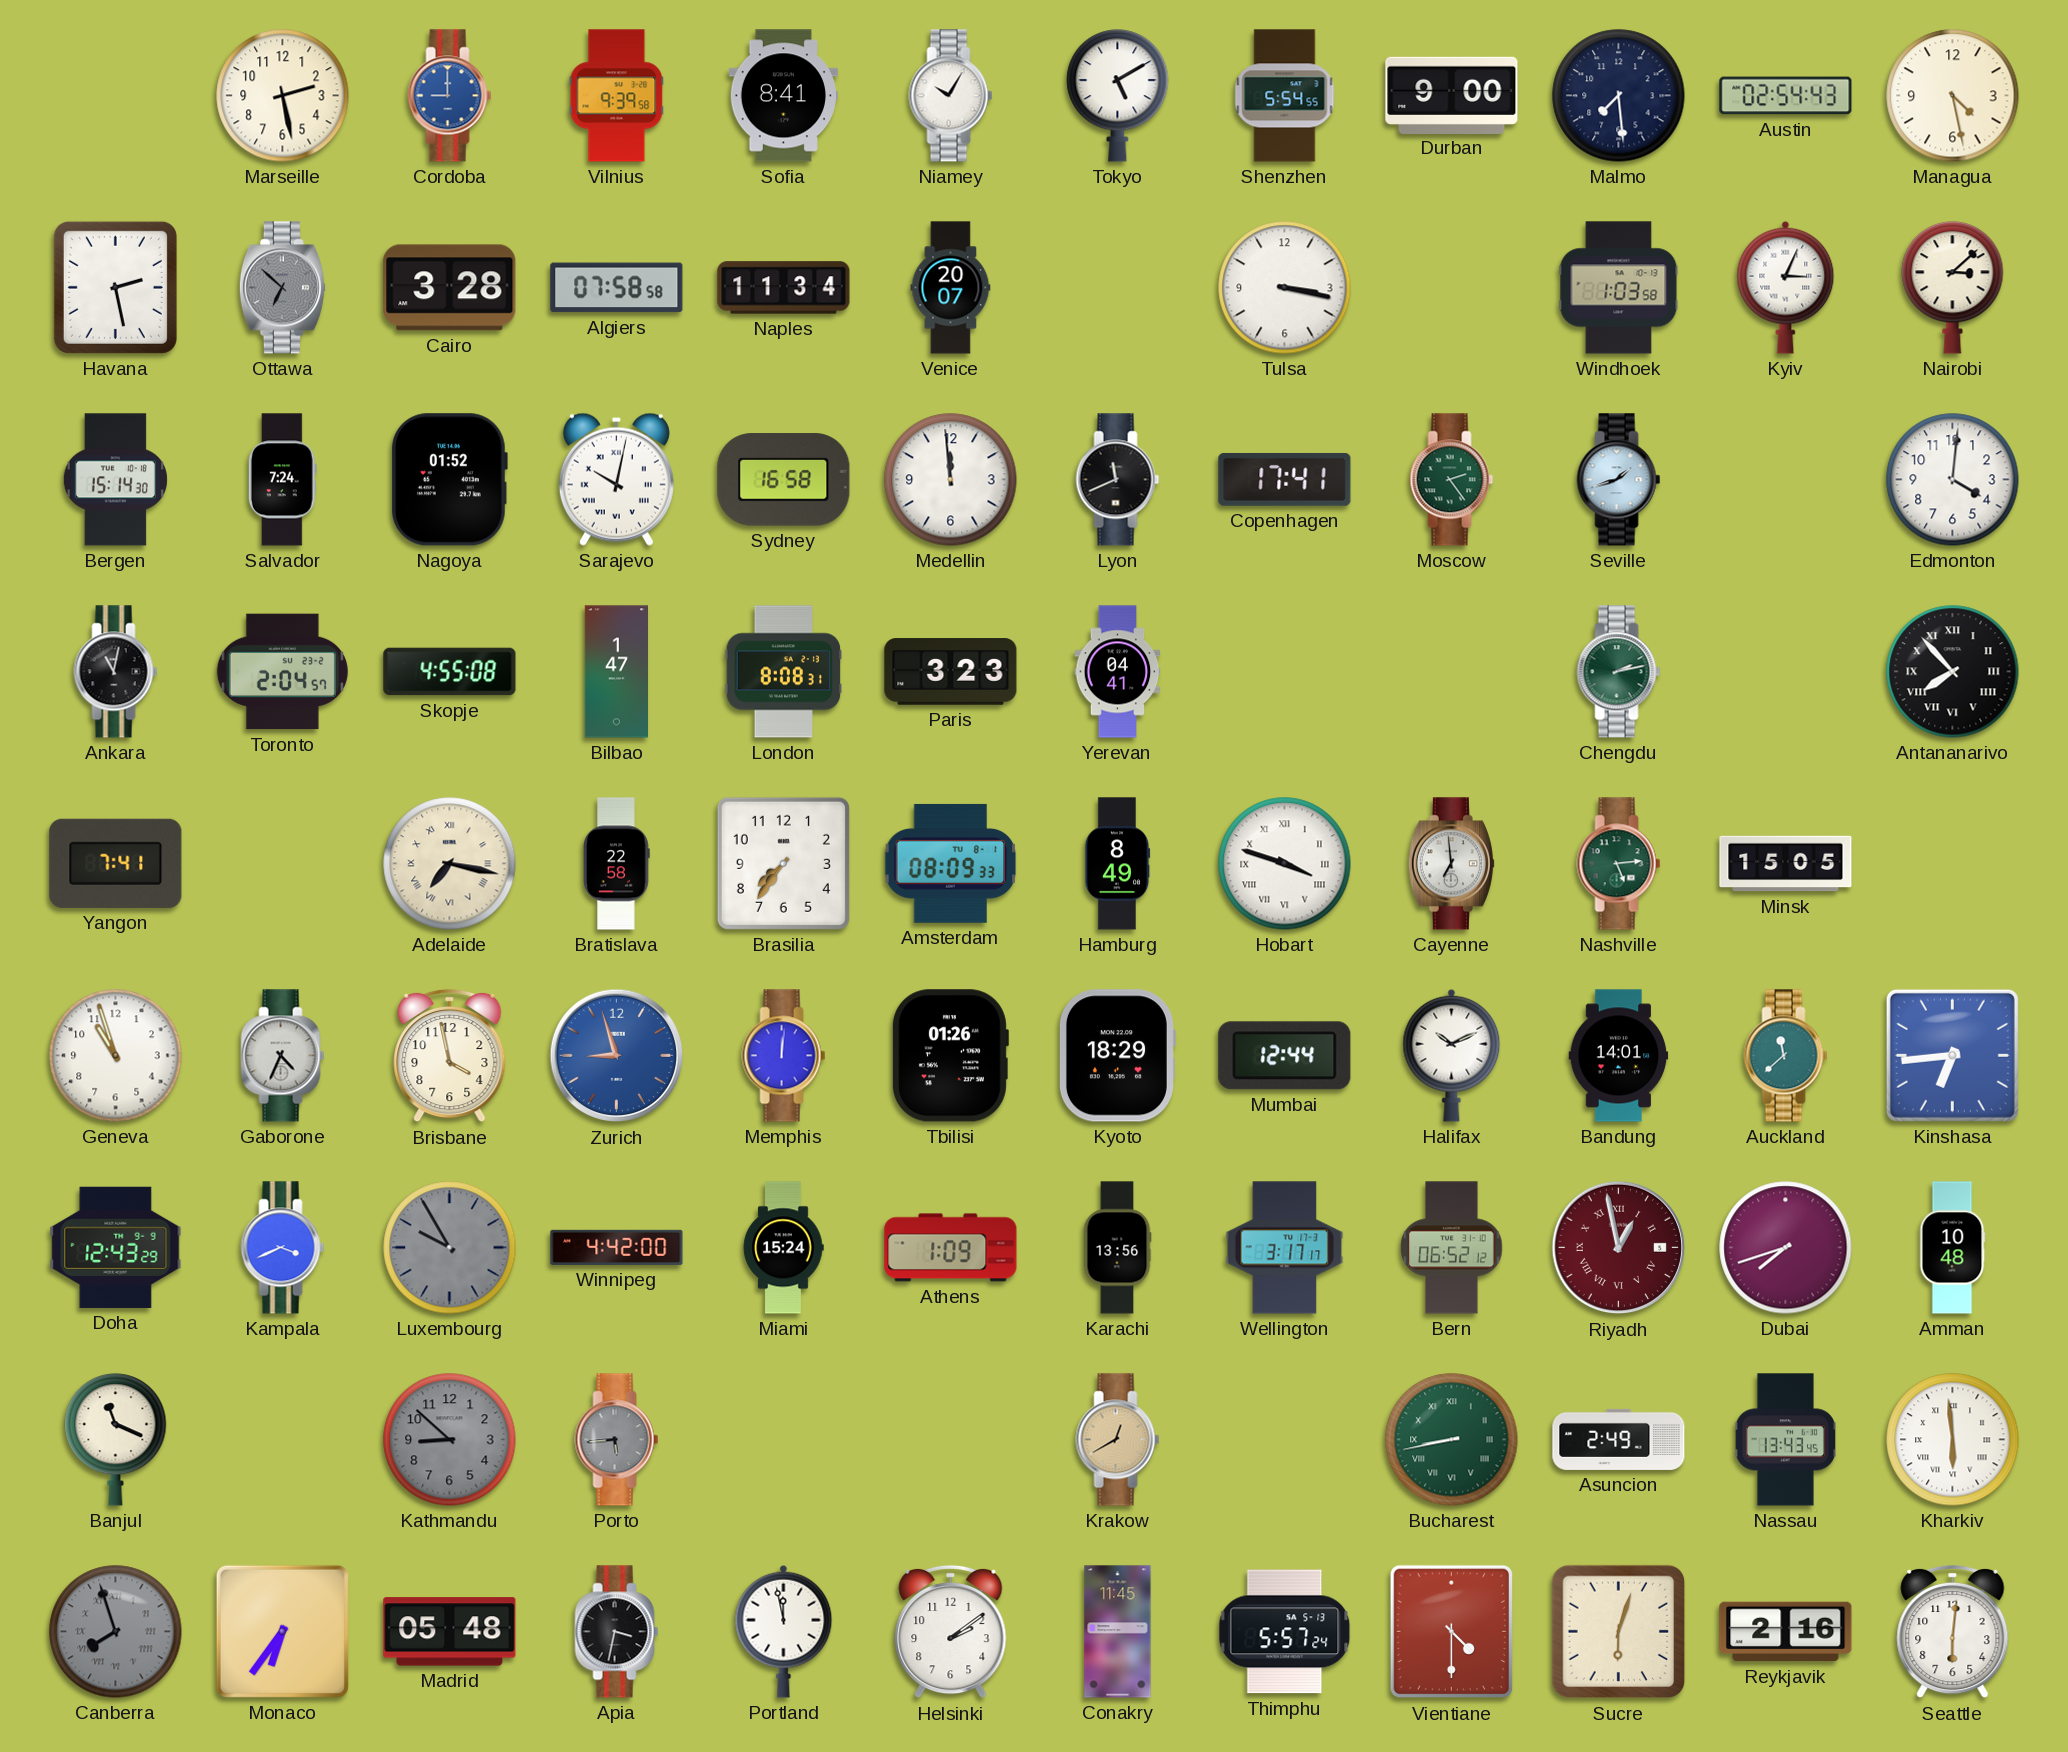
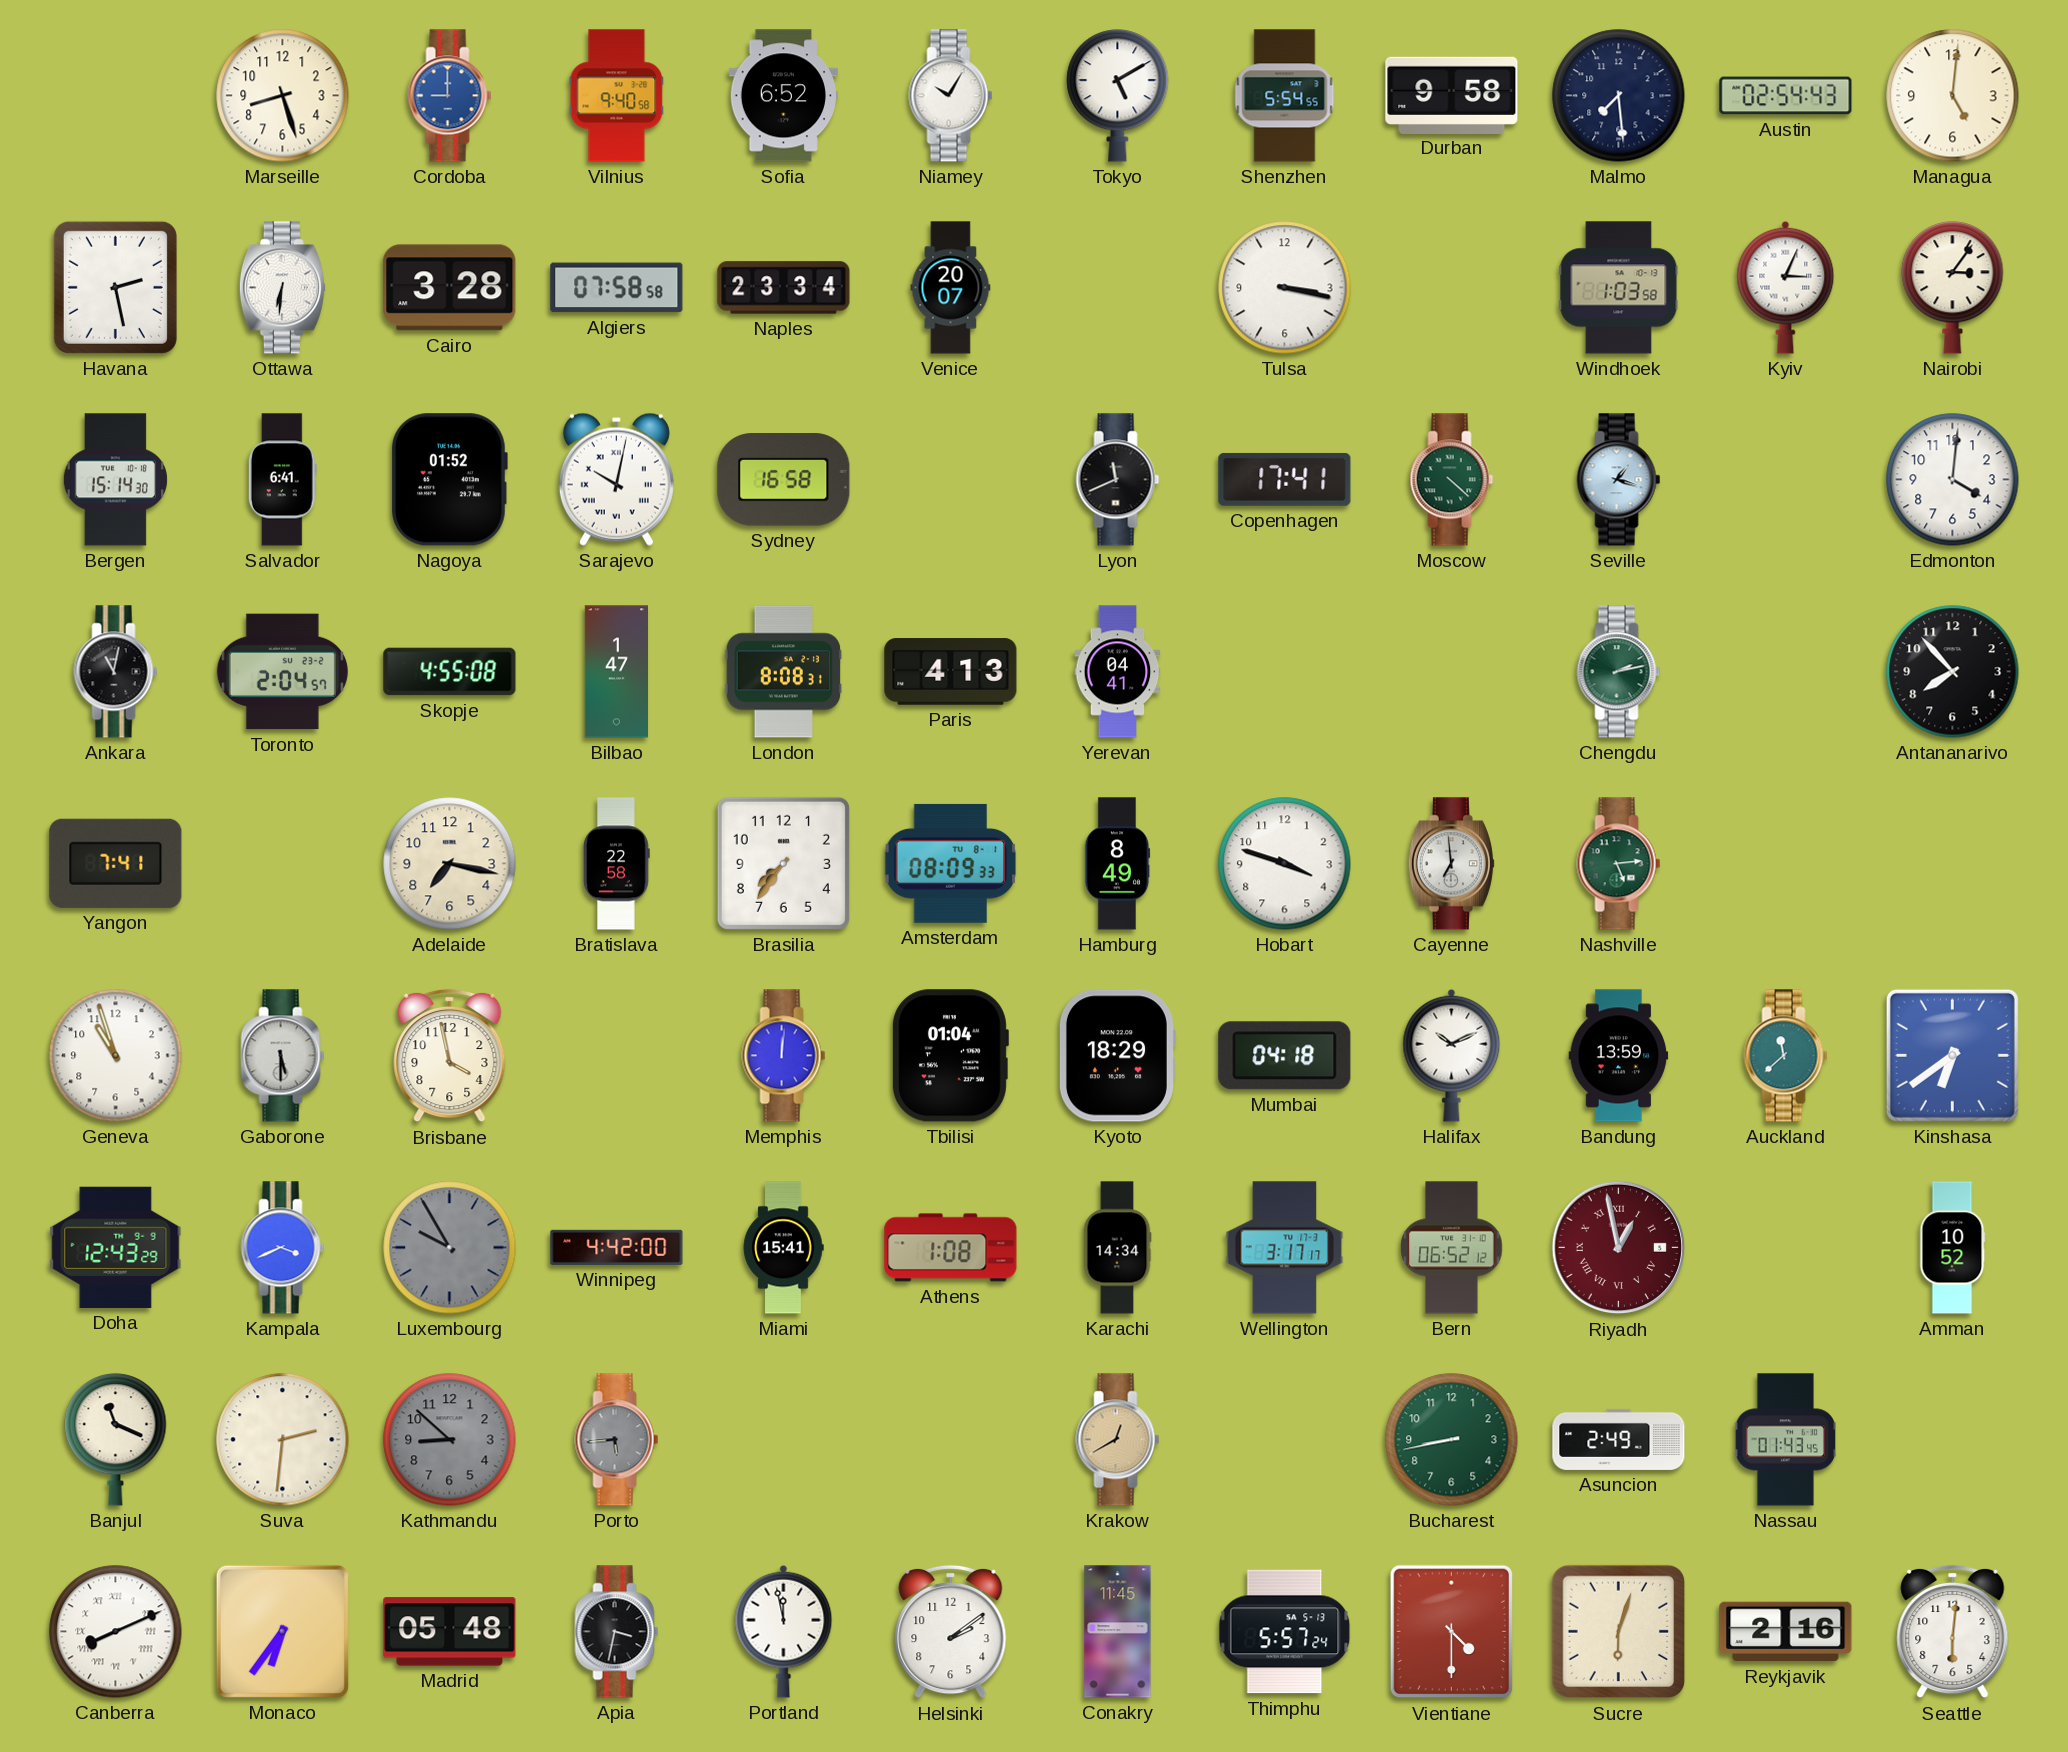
Marseille: 2:28 -> 8:27
Vilnius: 9:39 -> 9:40
Sofia: 8:41 -> 6:52
Durban: 9:00 -> 9:58
Managua: 4:28 -> 5:01
Ottawa: 6:52 -> 6:31
Ottawa dial: grey -> white
Naples: 11:34 -> 23:34
Nairobi: 3:08 -> 3:06
Salvador: 7:24 -> 6:41
Medellin: 11:59 -> none
Moscow: 2:24 -> 4:22
Seville: 1:42 -> 1:18
Paris: 3:23 -> 4:13
Antananarivo numerals: Roman -> Arabic
Adelaide numerals: Roman -> Arabic
Hobart numerals: Roman -> Arabic
Minsk: 15:05 -> none
Gaborone: 4:34 -> 5:30
Zurich: 8:57 -> none
Tbilisi: 01:26 -> 01:04
Mumbai: 12:44 -> 04:18
Bandung: 14:01 -> 13:59
Kinshasa: 6:44 -> 6:39
Miami: 15:24 -> 15:41
Athens: 1:09 -> 1:08
Karachi: 13:56 -> 14:34
Dubai: 7:42 -> none
Amman: 10:48 -> 10:52
Suva: none -> 2:31
Bucharest numerals: Roman -> Arabic
Nassau: 13:43 -> 01:43
Kharkiv: 5:59 -> none
Canberra: 7:57 -> 8:11
Canberra dial: grey -> white
